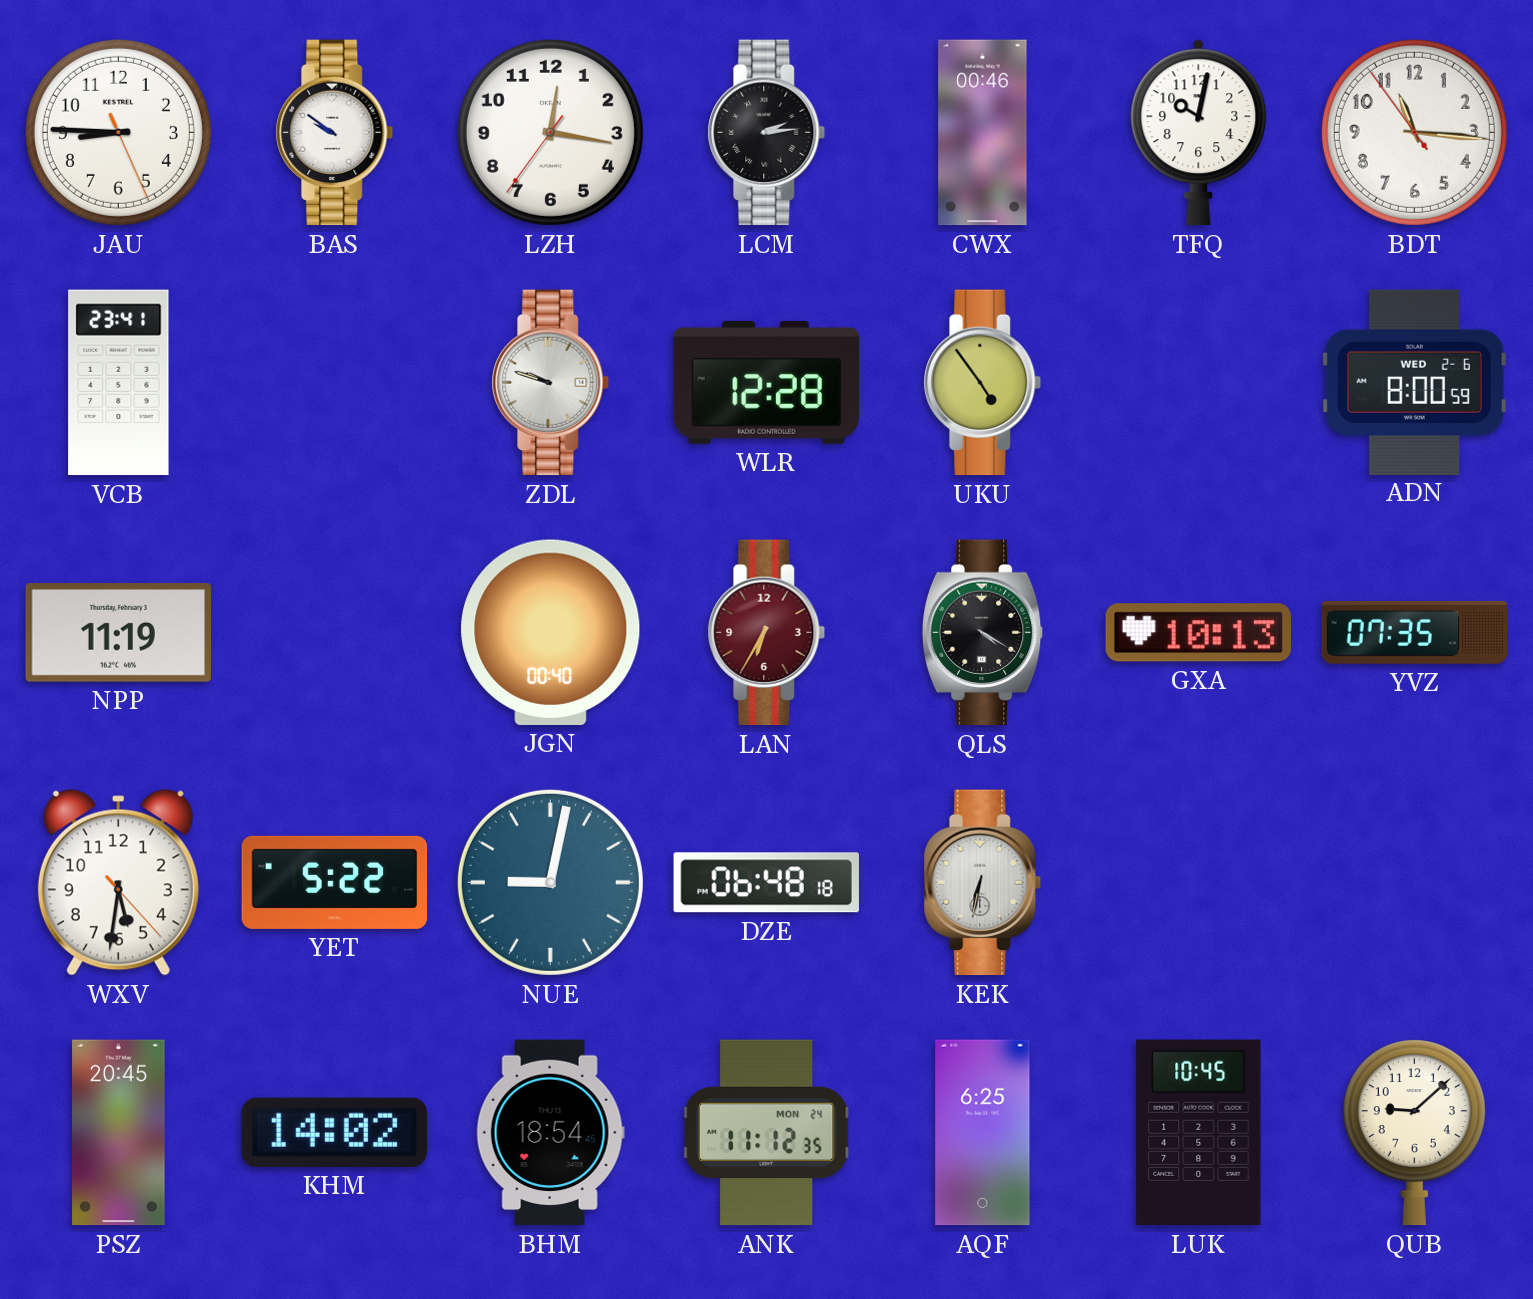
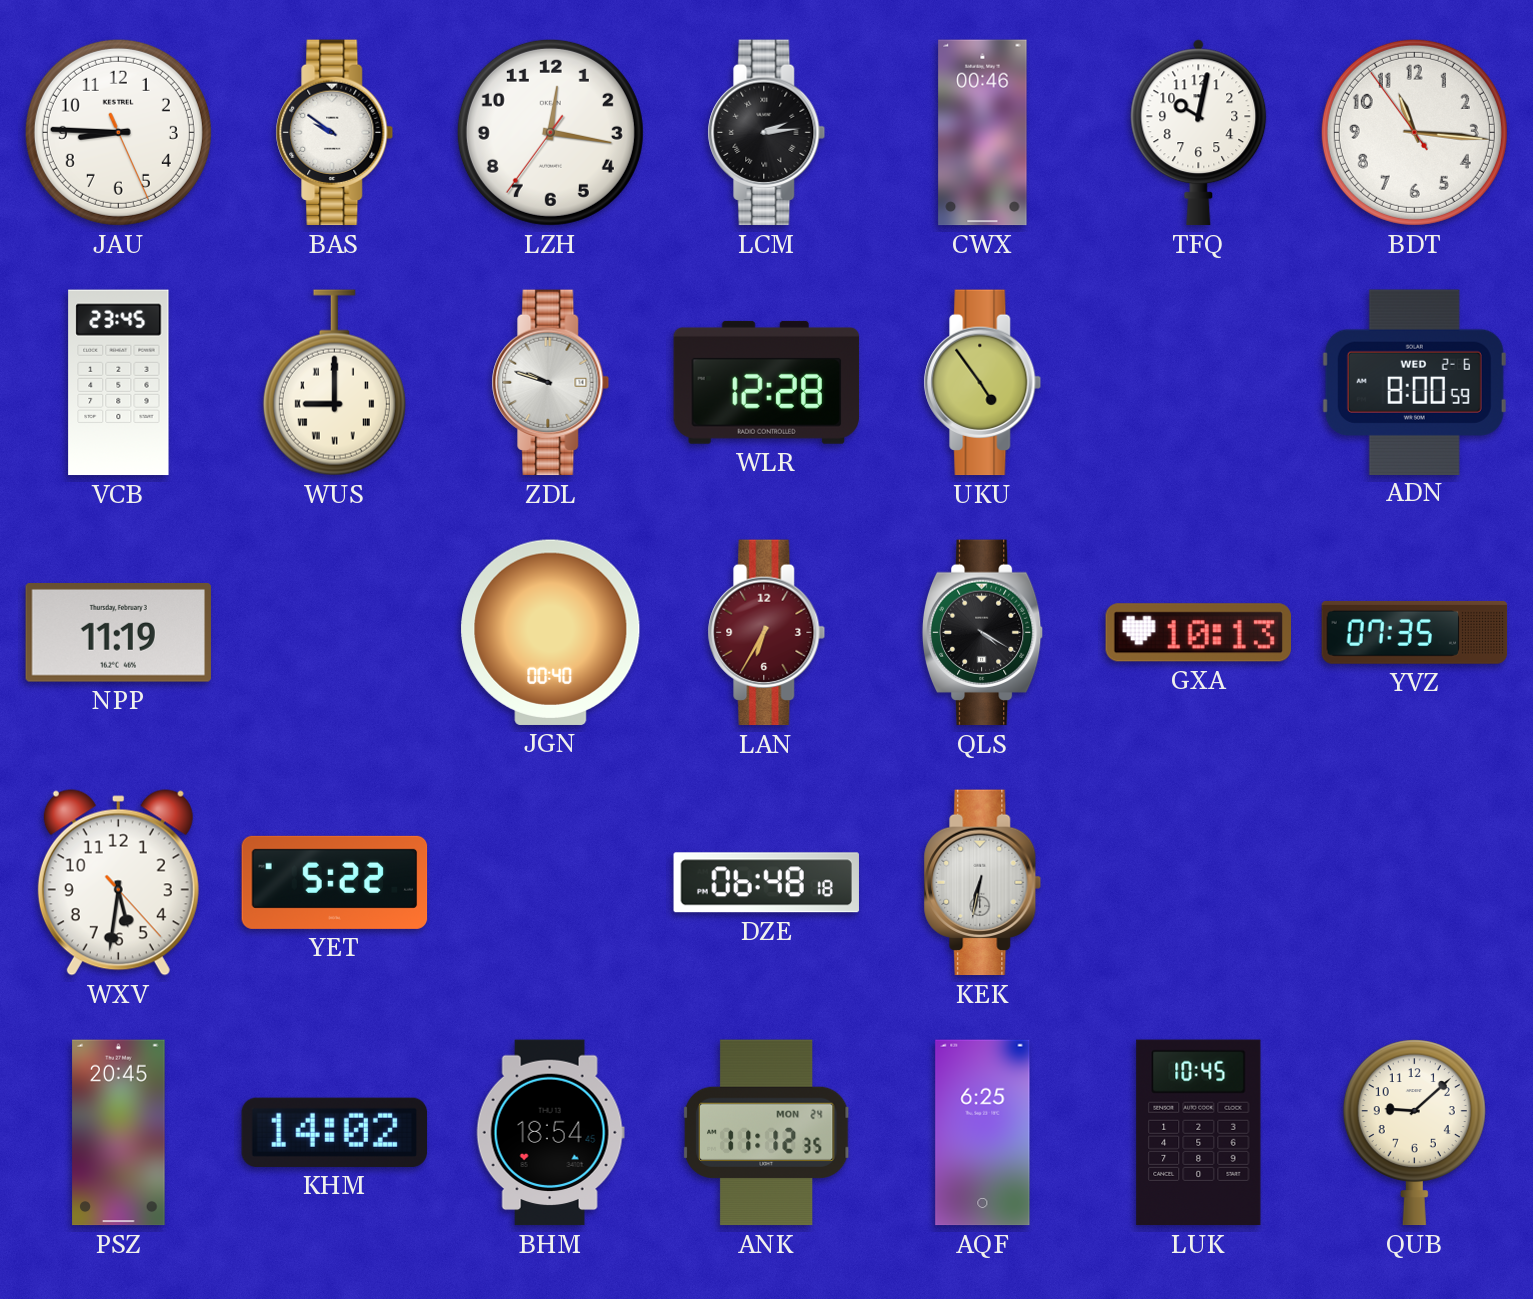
VCB: 23:41 -> 23:45
WUS: none -> 9:00
NUE: 9:02 -> none
